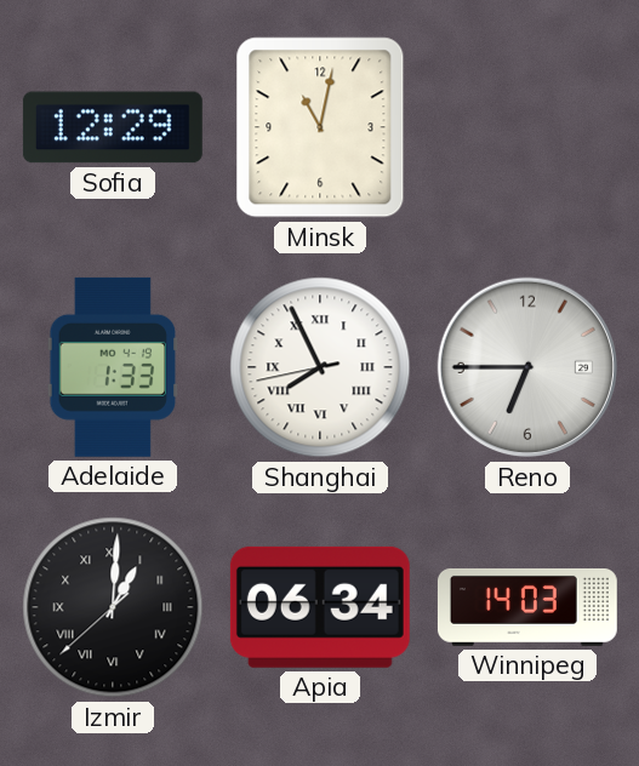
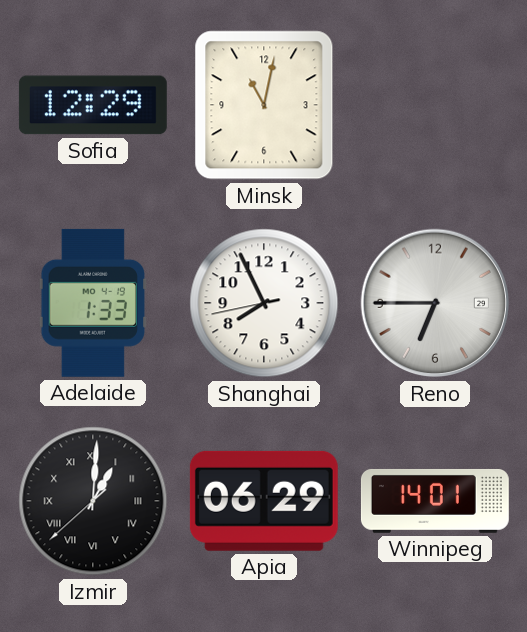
Shanghai numerals: Roman -> Arabic
Apia: 06:34 -> 06:29
Winnipeg: 14:03 -> 14:01
